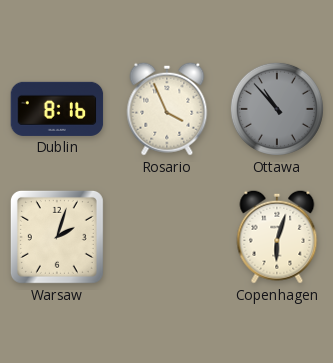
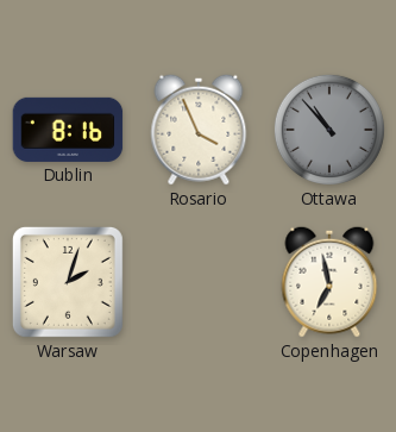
Copenhagen: 6:03 -> 6:58
